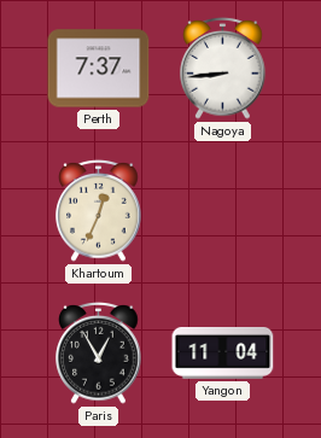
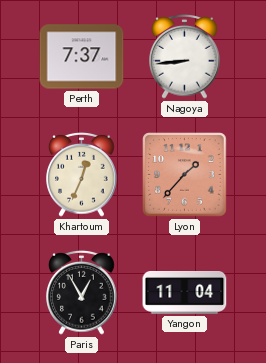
Lyon: none -> 1:37
